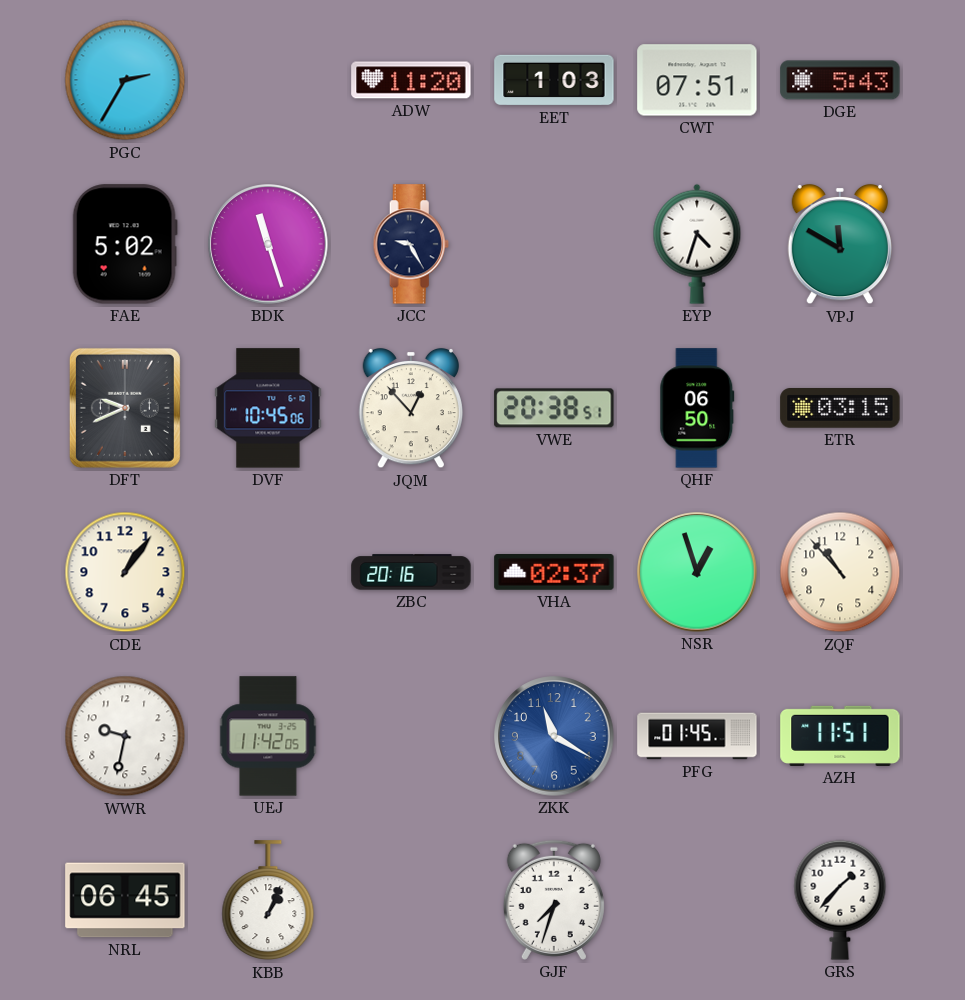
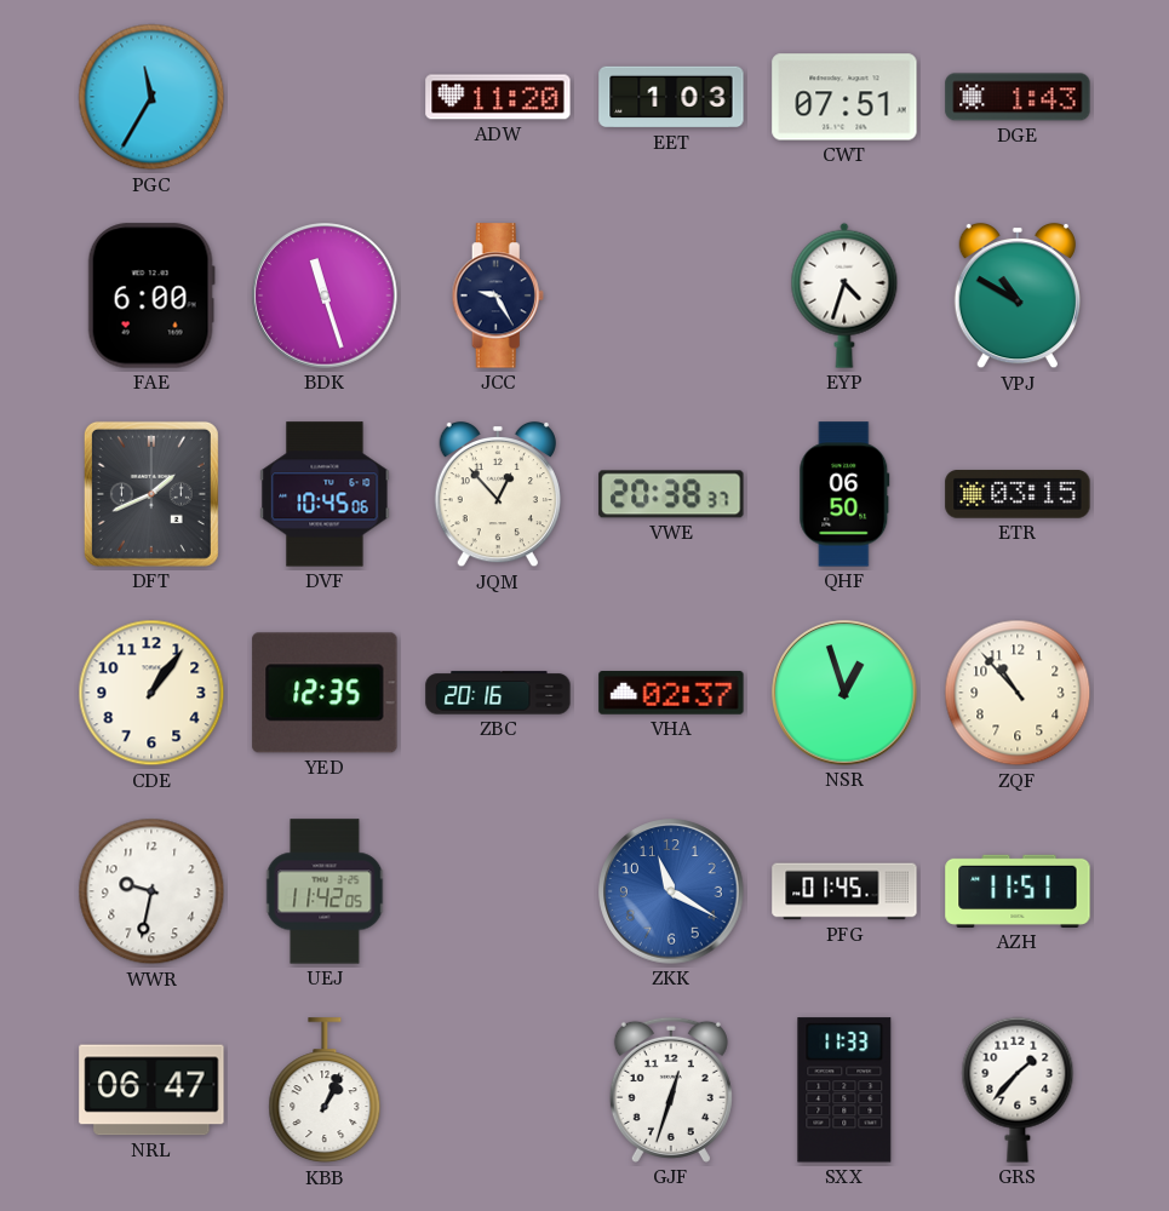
PGC: 2:35 -> 11:35
DGE: 5:43 -> 1:43
FAE: 5:02 -> 6:00
VPJ: 11:50 -> 10:50
DFT: 9:41 -> 1:41
VWE: 20:38:51 -> 20:38:37
YED: none -> 12:35
NRL: 06:45 -> 06:47
GJF: 7:33 -> 12:33
SXX: none -> 11:33
